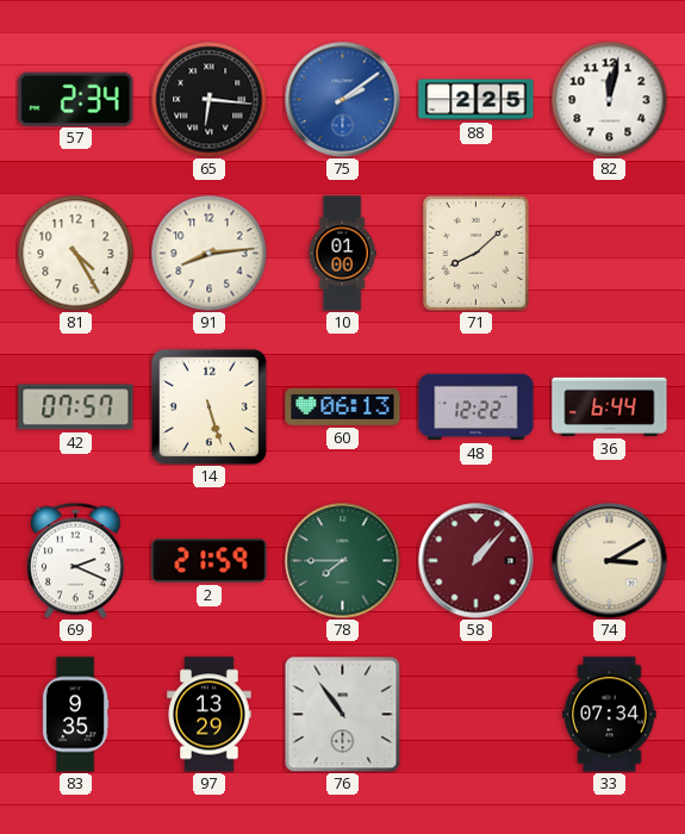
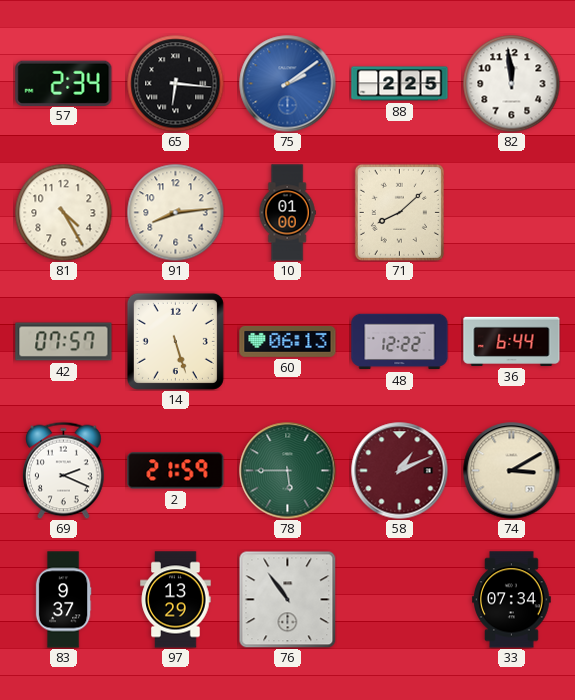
82: 12:02 -> 11:59
78: 7:45 -> 5:45
58: 1:07 -> 1:11
83: 9:35 -> 9:37
